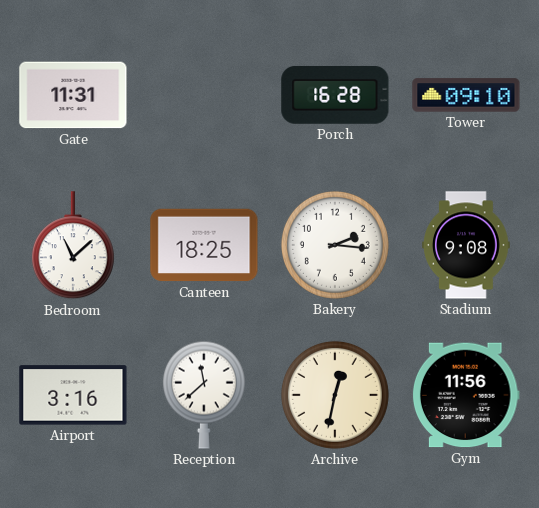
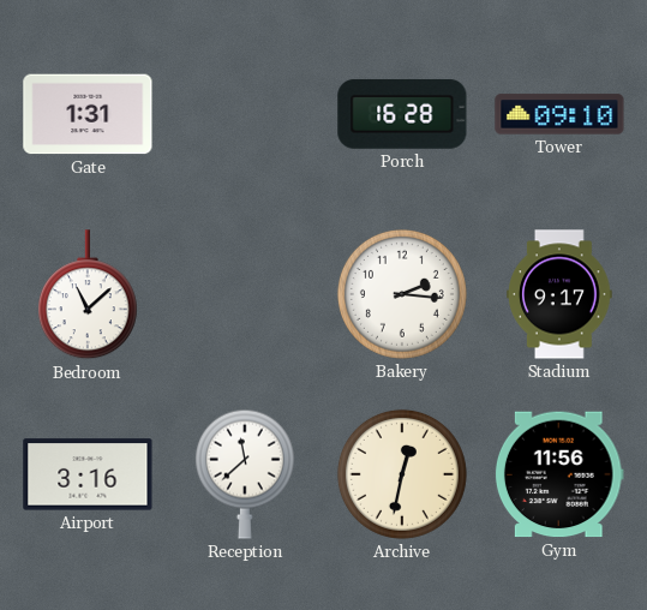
Gate: 11:31 -> 1:31
Canteen: 18:25 -> none
Stadium: 9:08 -> 9:17
